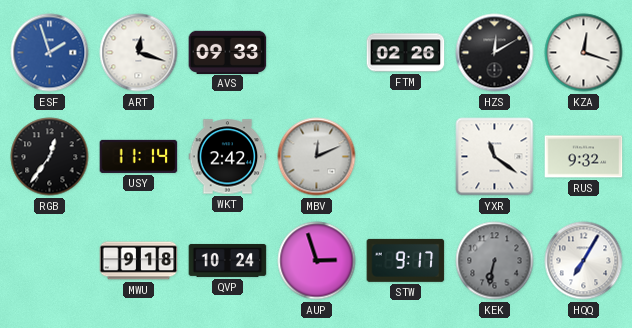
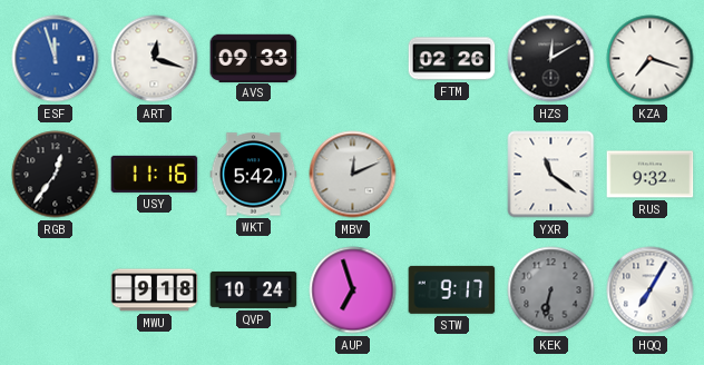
ESF: 1:57 -> 11:57
KZA: 12:18 -> 7:18
USY: 11:14 -> 11:16
WKT: 2:42 -> 5:42
AUP: 2:57 -> 6:57
